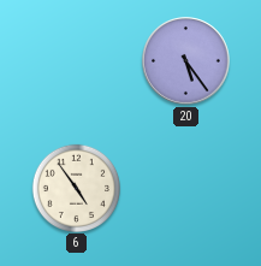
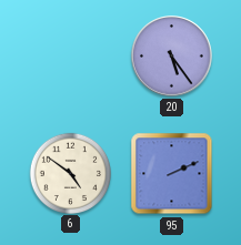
6: 4:54 -> 4:51
95: none -> 2:11
